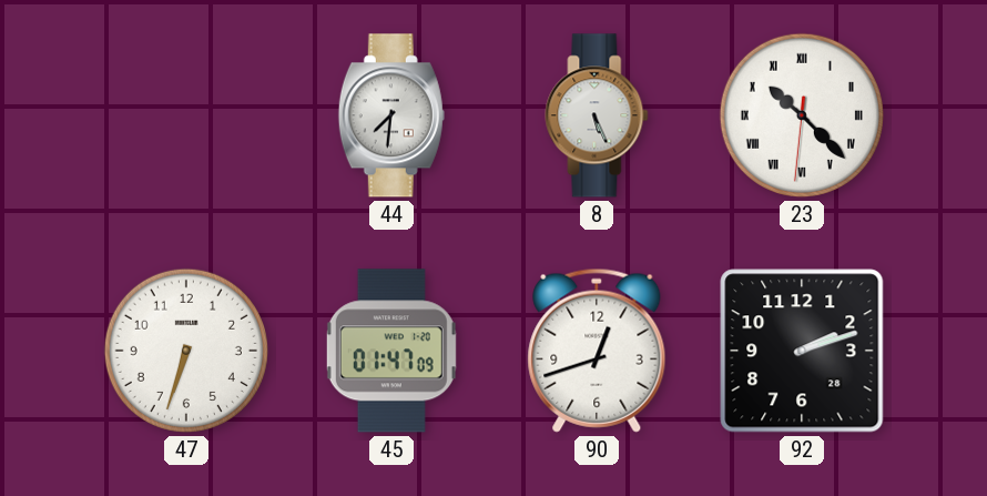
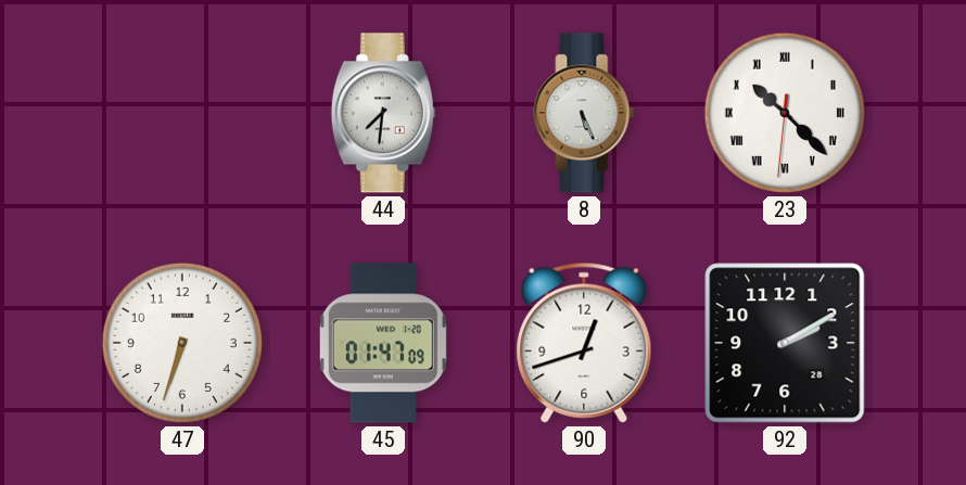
92: 2:12 -> 2:10
